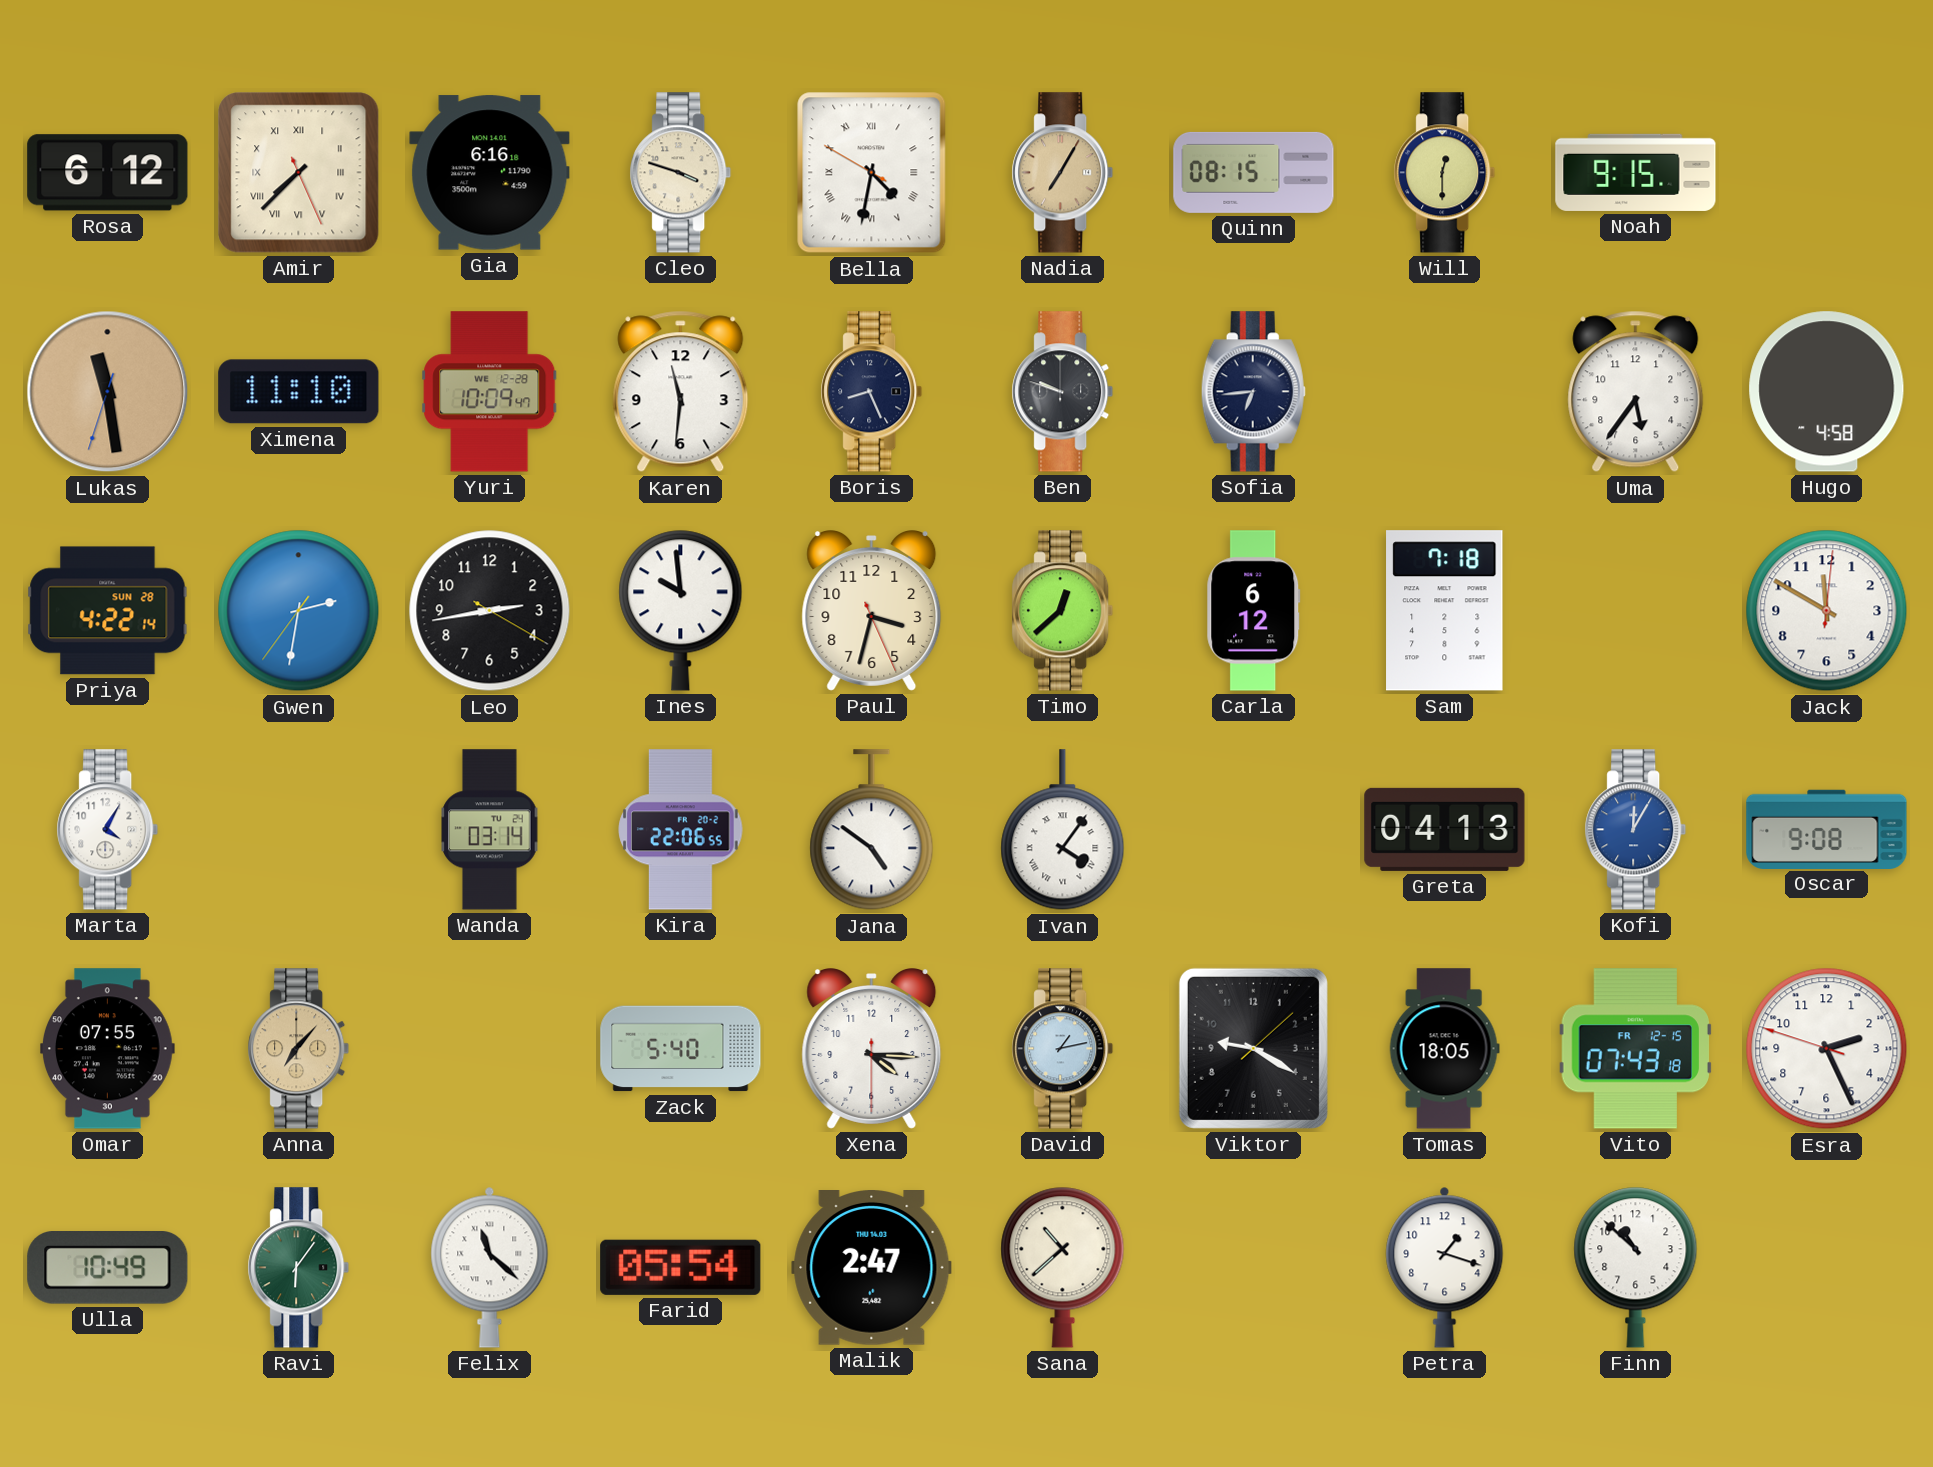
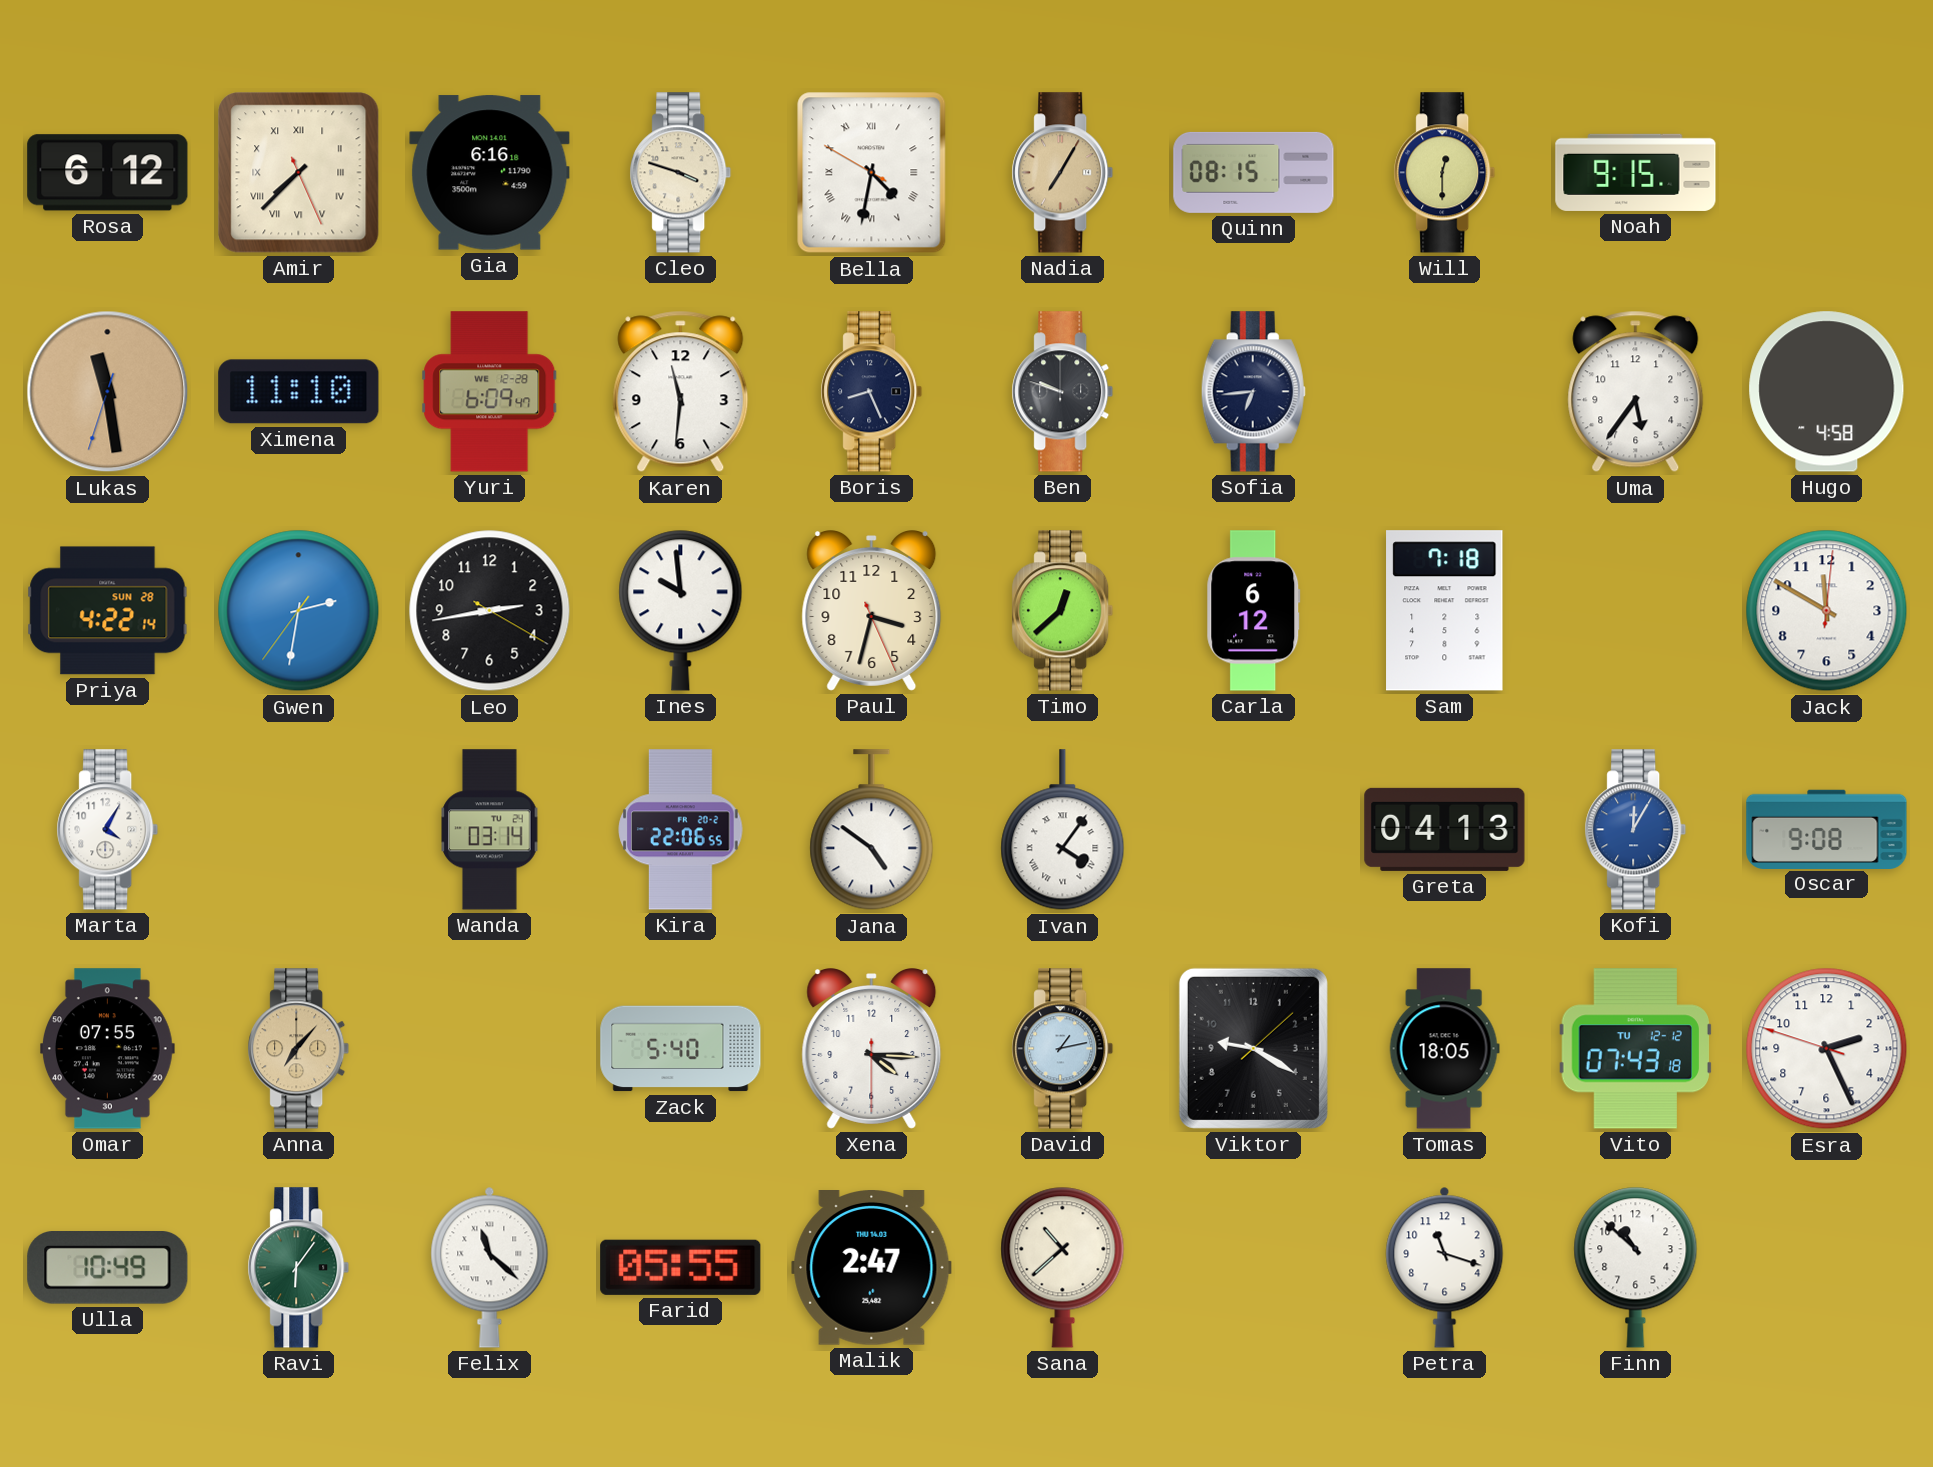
Yuri: 10:09 -> 6:09
Vito date: FR 12-15 -> TU 12-12
Farid: 05:54 -> 05:55
Petra: 1:18 -> 11:18
